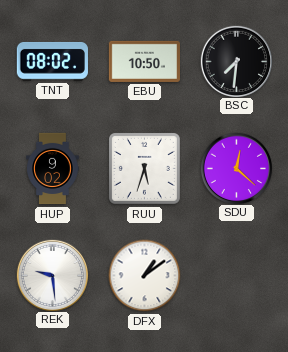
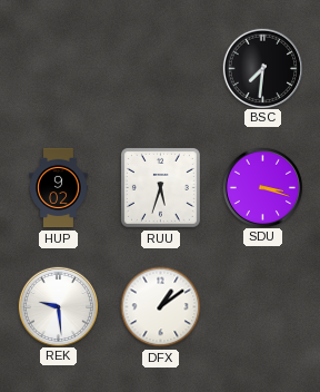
TNT: 08:02 -> none
EBU: 10:50 -> none
SDU: 12:22 -> 3:18
